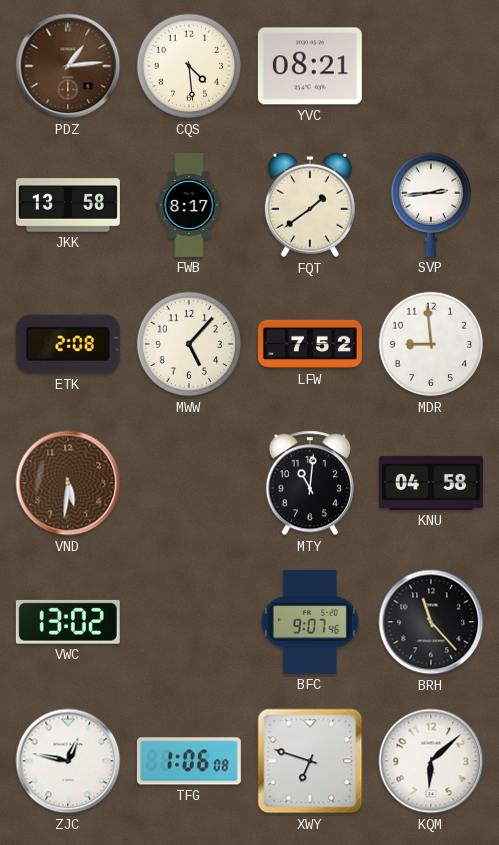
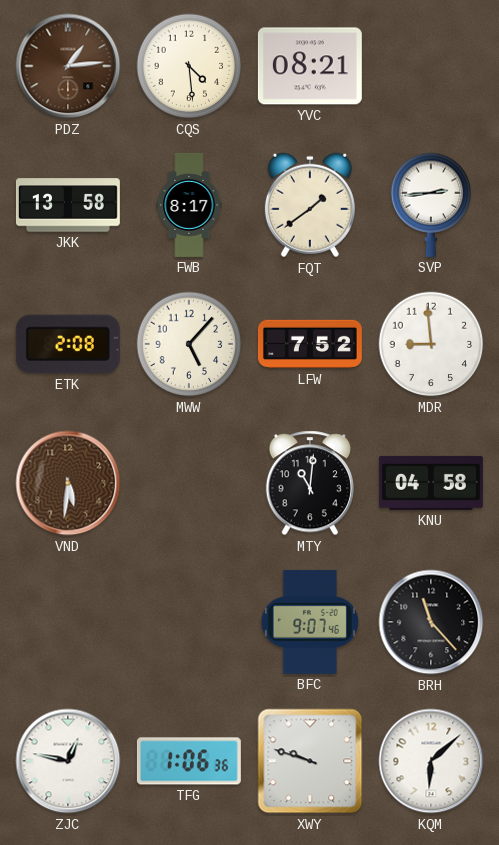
VWC: 13:02 -> none
TFG: 1:06:08 -> 1:06:36
XWY: 6:48 -> 9:48
